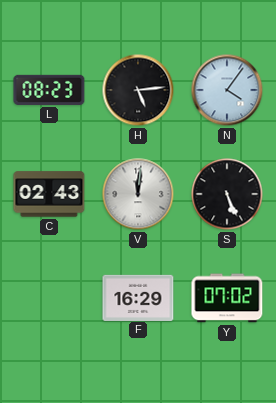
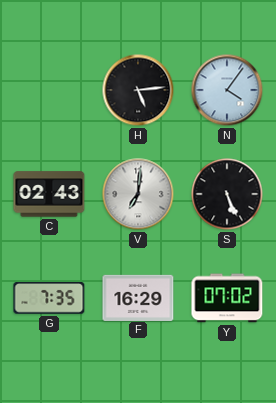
L: 08:23 -> none
V: 12:01 -> 7:01
G: none -> 7:35
